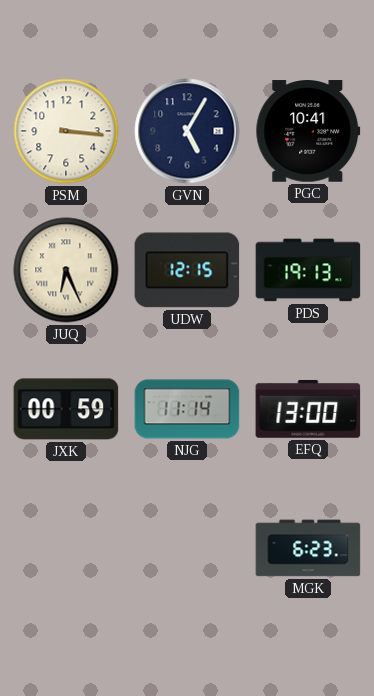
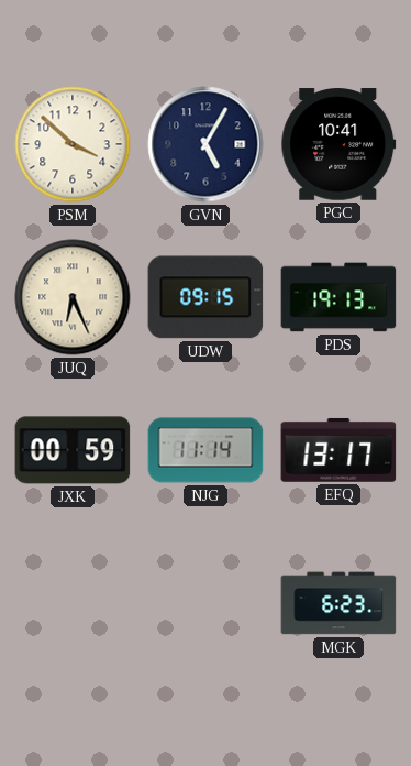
PSM: 3:16 -> 3:52
UDW: 12:15 -> 09:15
EFQ: 13:00 -> 13:17
